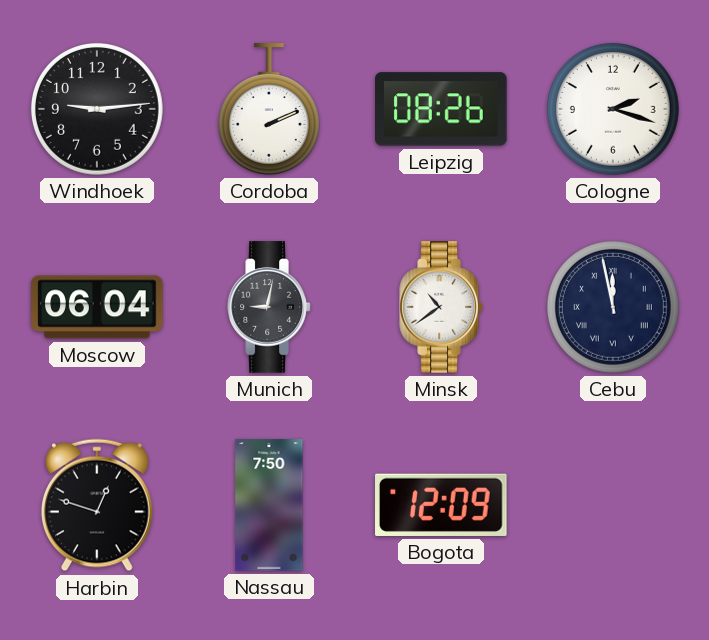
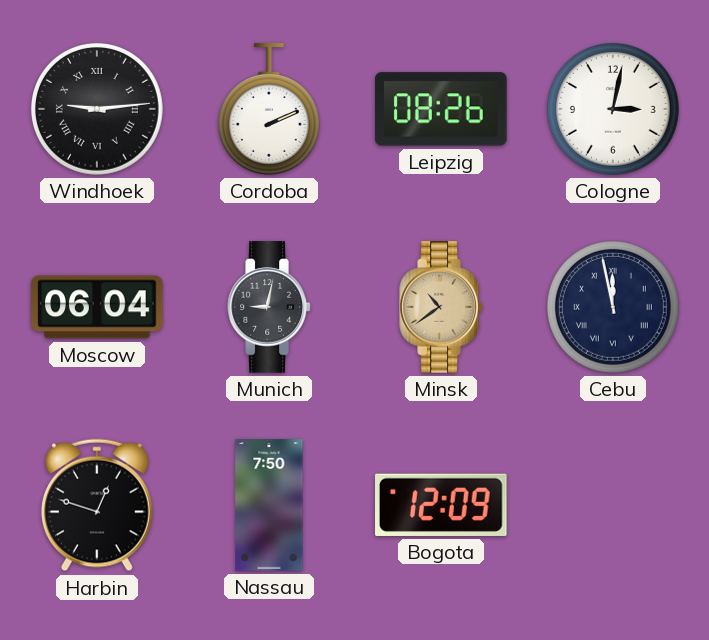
Windhoek numerals: Arabic -> Roman
Cologne: 2:18 -> 3:02
Minsk dial: white -> champagne
